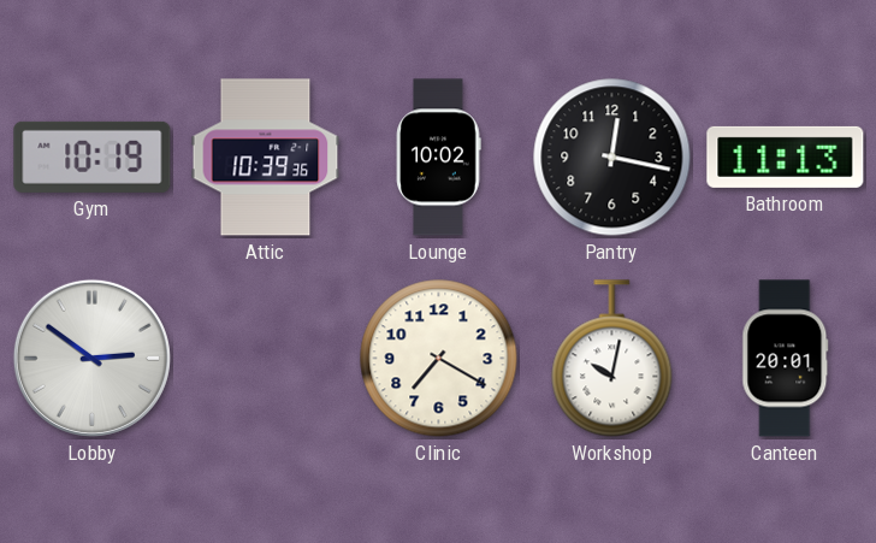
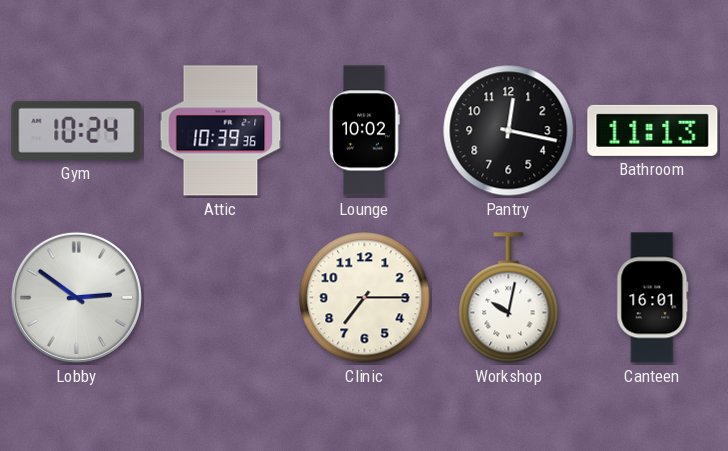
Gym: 10:19 -> 10:24
Clinic: 7:20 -> 7:15
Canteen: 20:01 -> 16:01
